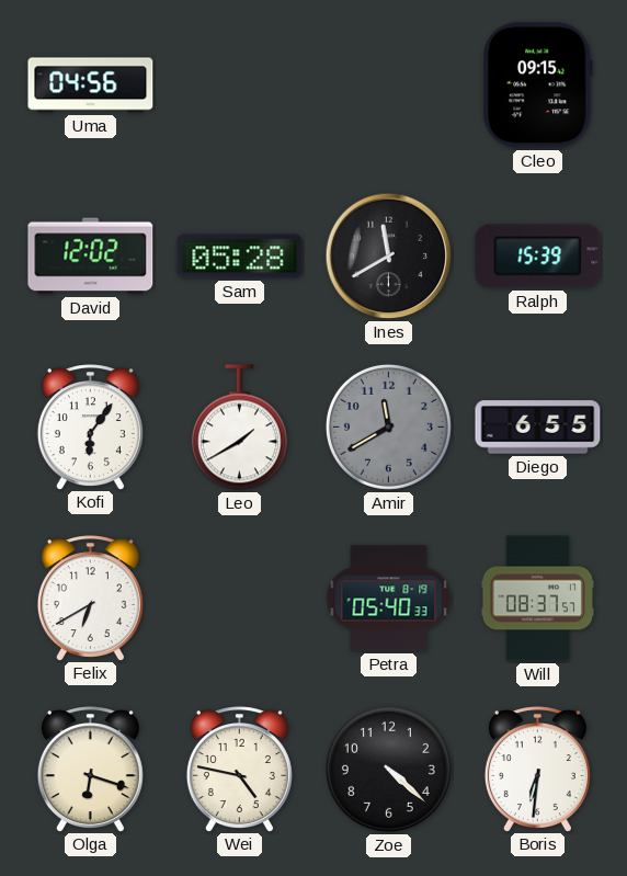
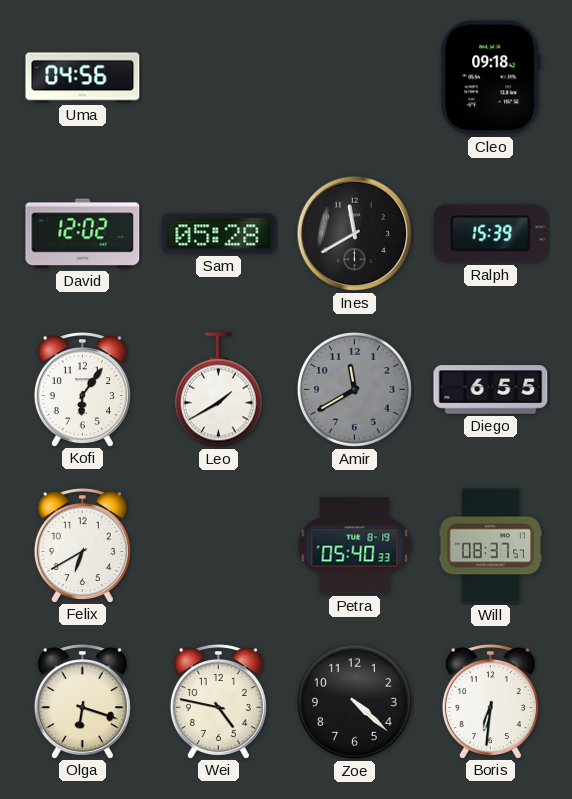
Cleo: 09:15 -> 09:18
